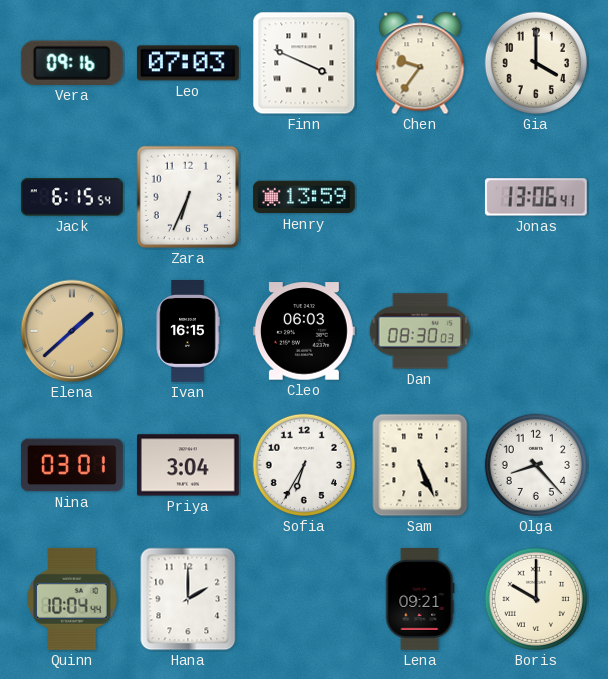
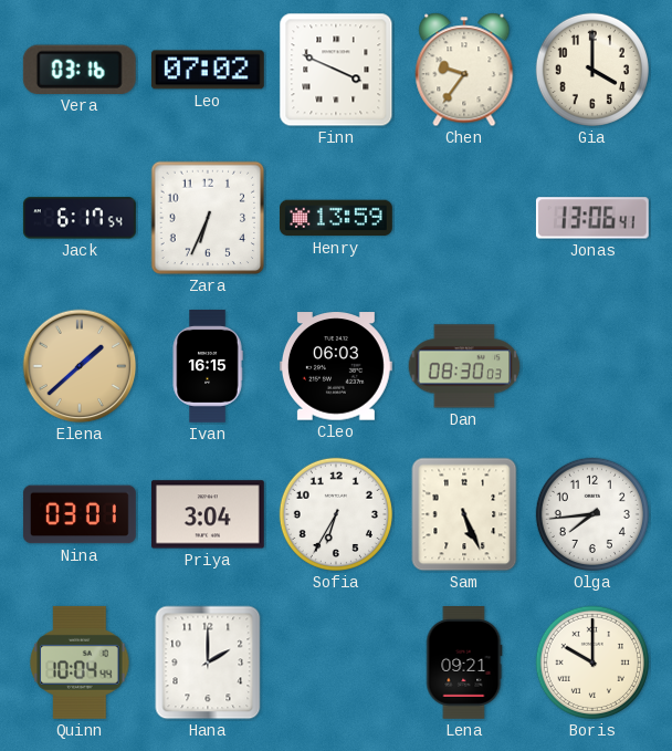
Vera: 09:16 -> 03:16
Leo: 07:03 -> 07:02
Jack: 6:15 -> 6:17
Olga: 8:23 -> 7:44
